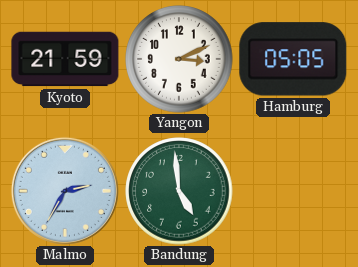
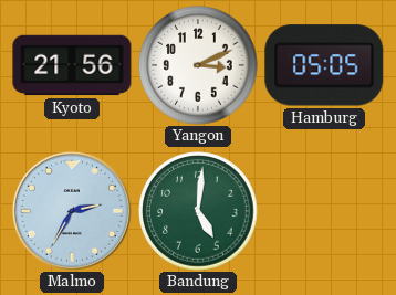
Kyoto: 21:59 -> 21:56
Bandung: 4:59 -> 5:01
